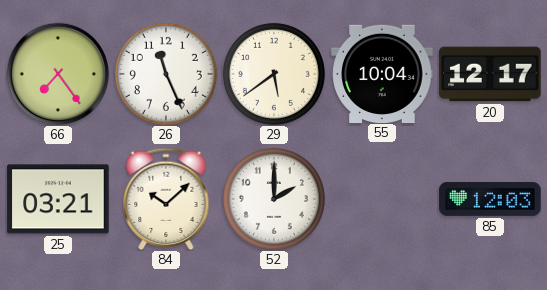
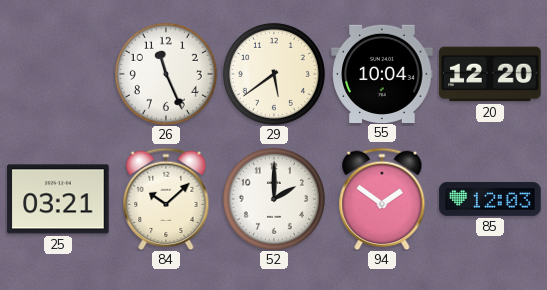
66: 7:24 -> none
20: 12:17 -> 12:20
94: none -> 1:51
